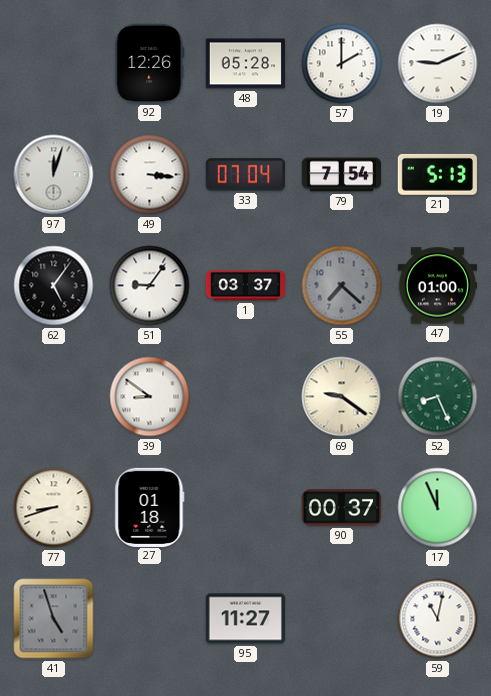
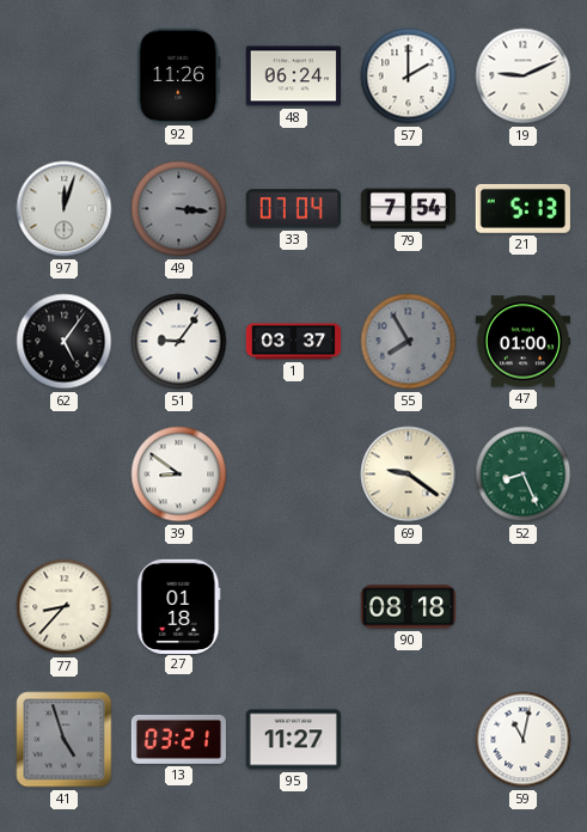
92: 12:26 -> 11:26
48: 05:28 -> 06:24
49 dial: white -> grey
55: 7:22 -> 7:55
77: 8:42 -> 8:37
90: 00:37 -> 08:18
17: 11:56 -> none
13: none -> 03:21
